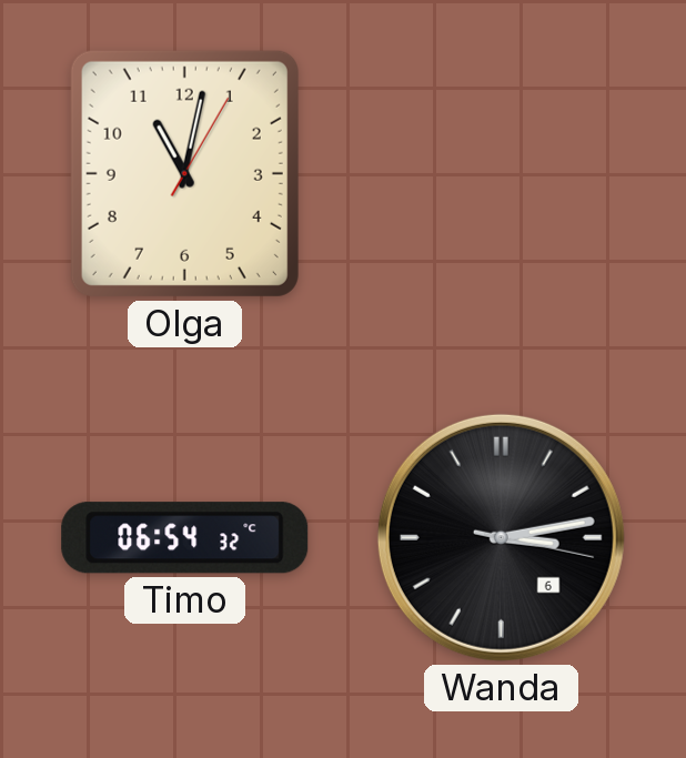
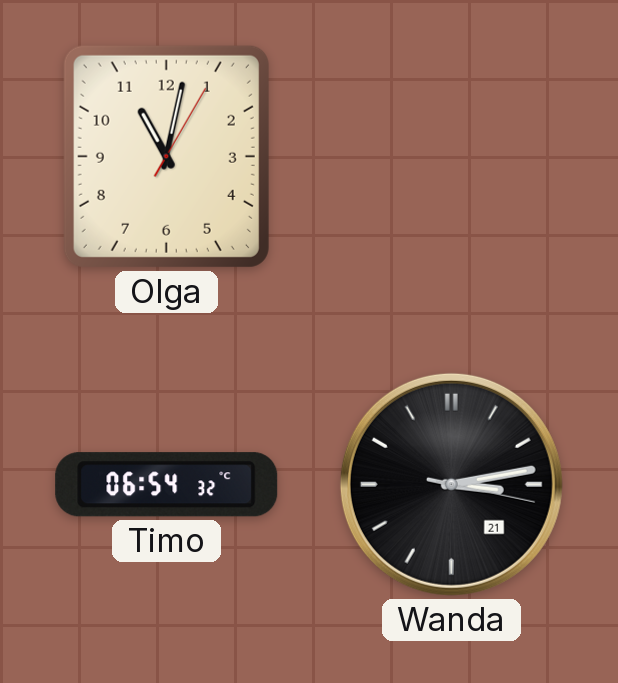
Wanda date: 6 -> 21
